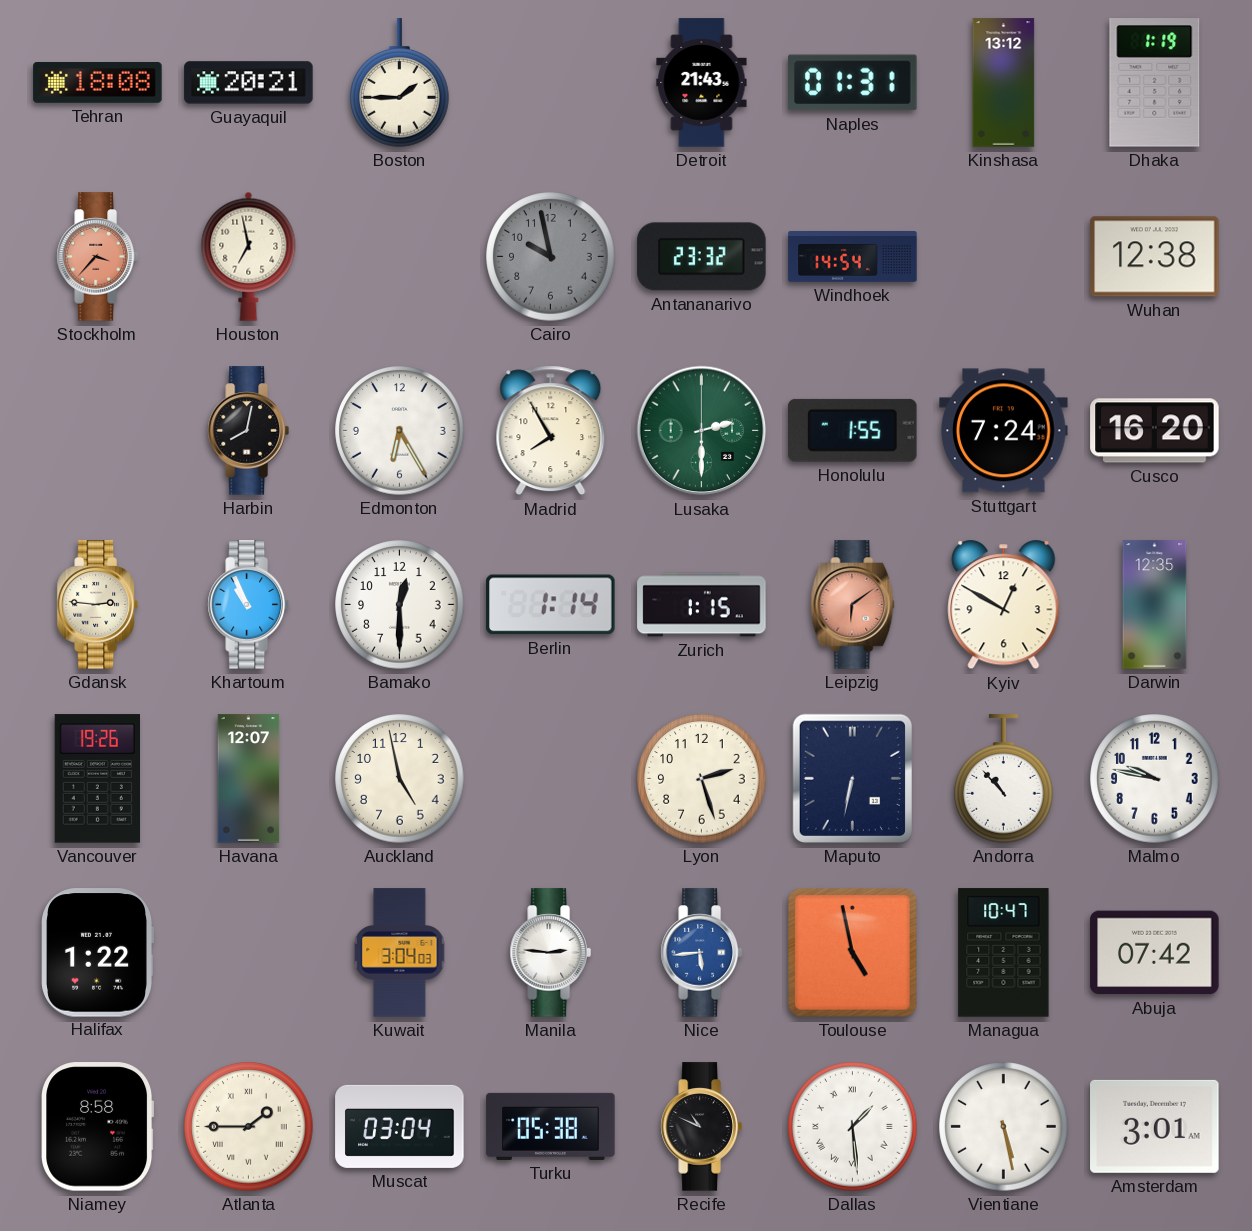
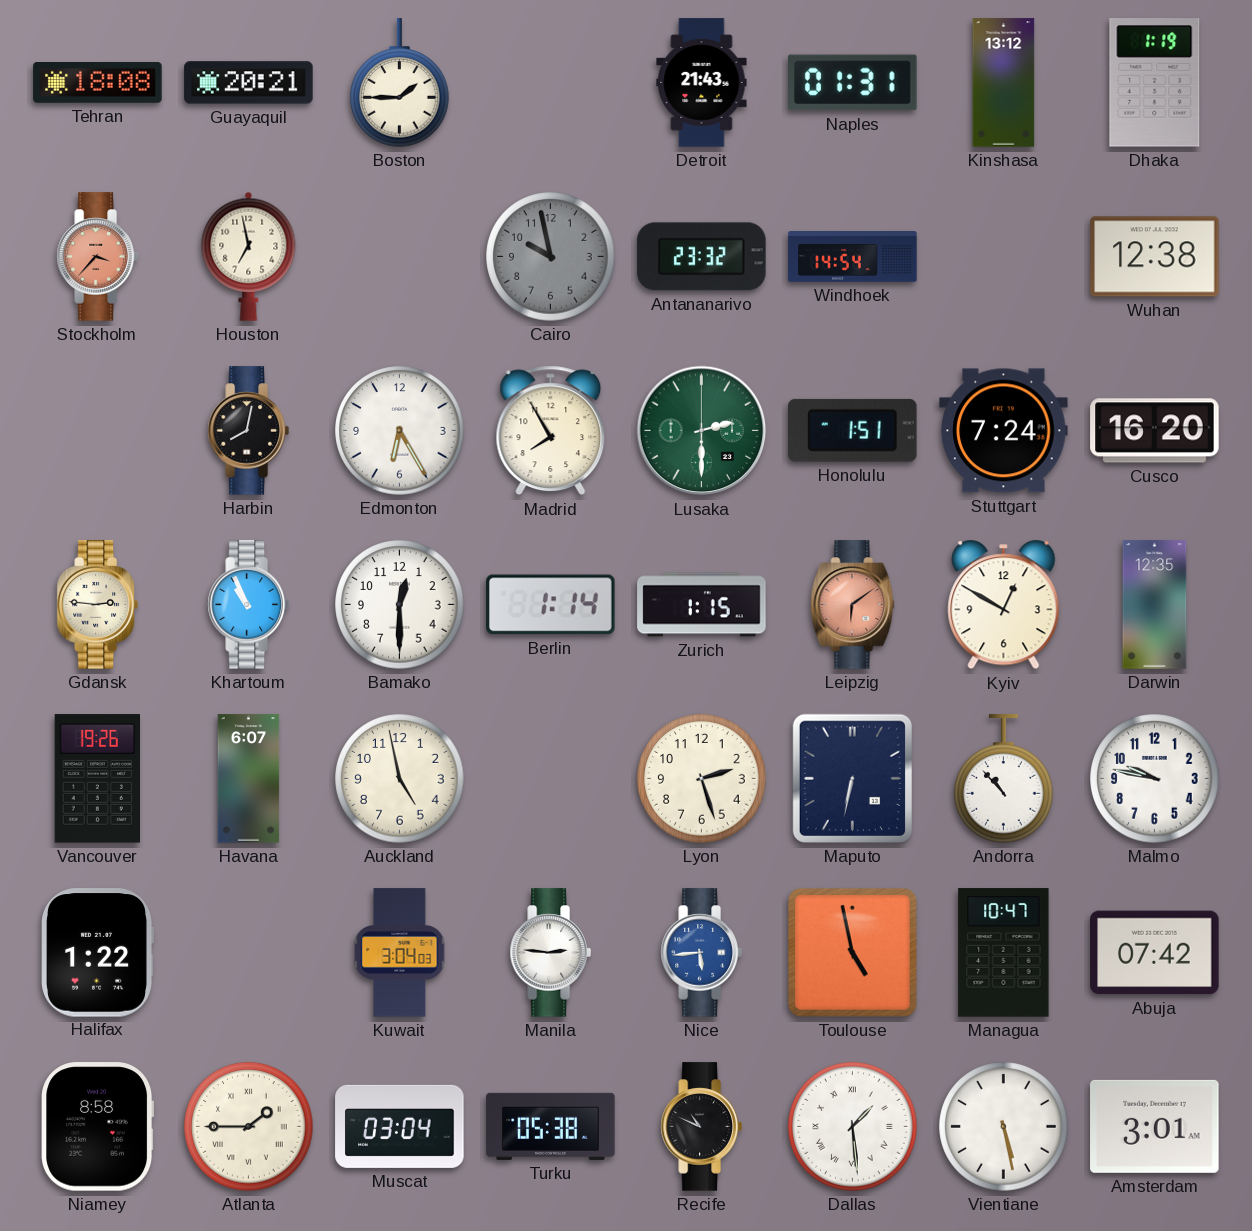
Honolulu: 1:55 -> 1:51
Havana: 12:07 -> 6:07
